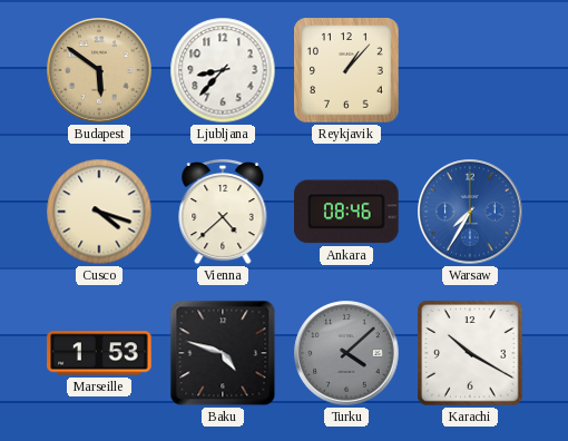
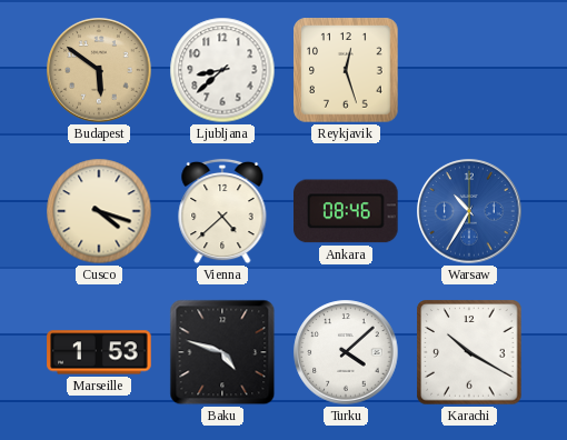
Ljubljana: 8:37 -> 8:38
Reykjavik: 1:07 -> 12:27
Warsaw: 7:35 -> 10:35
Turku dial: grey -> white
